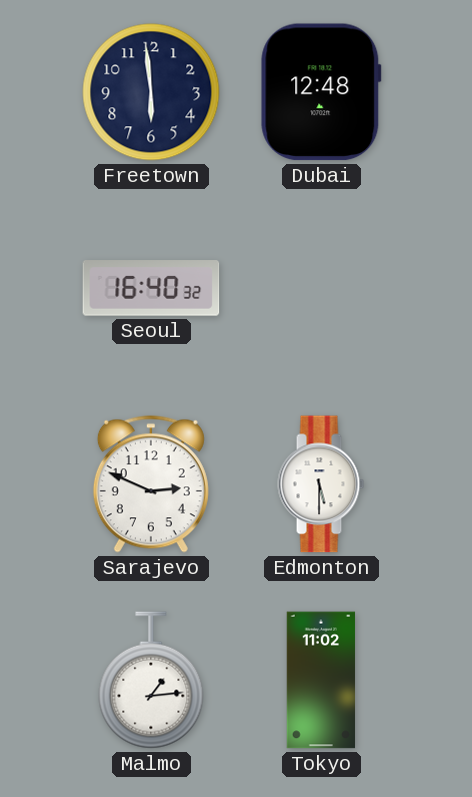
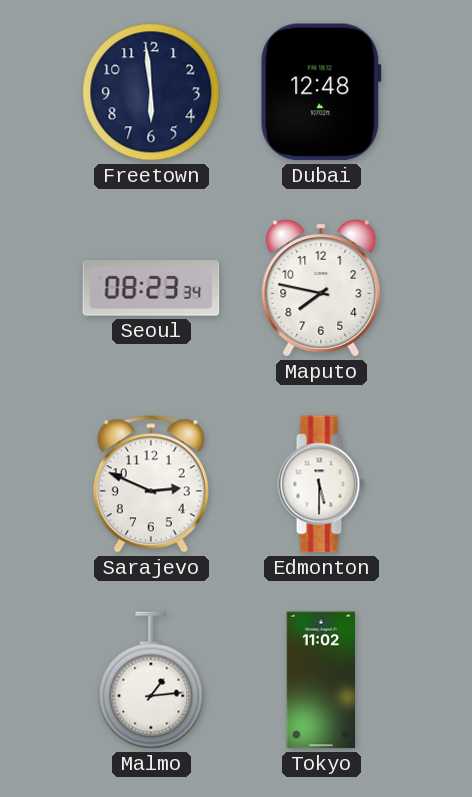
Seoul: 16:40 -> 08:23
Maputo: none -> 7:47
